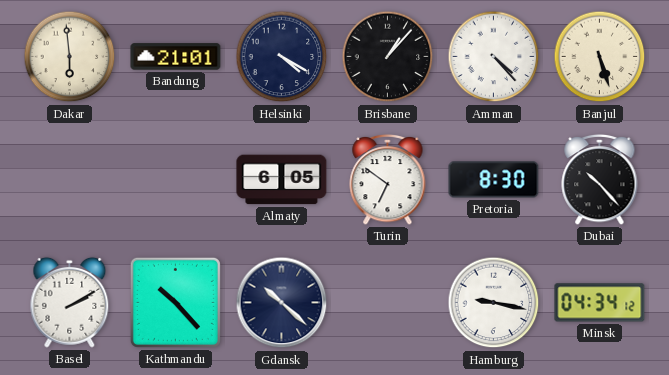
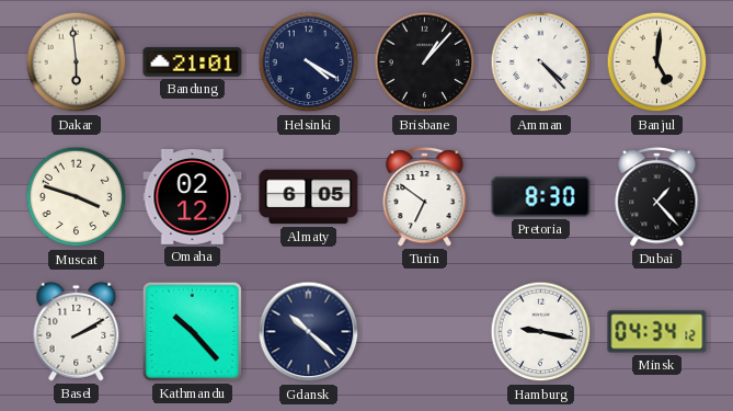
Banjul: 5:27 -> 5:01
Muscat: none -> 3:48
Omaha: none -> 02:12
Dubai: 10:23 -> 1:23
